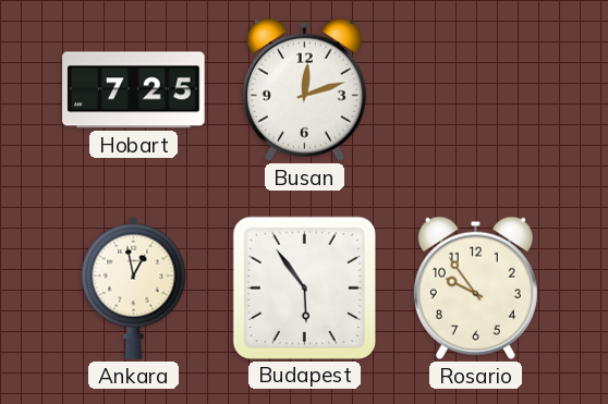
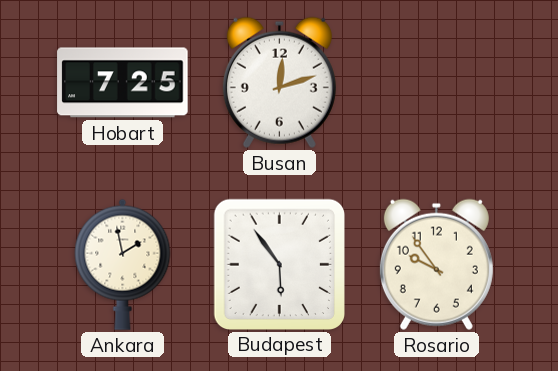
Ankara: 12:58 -> 1:58
